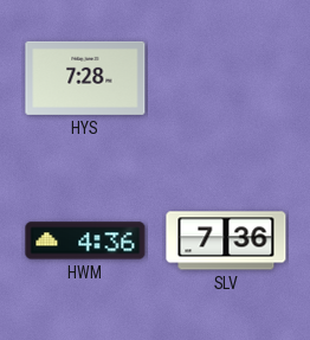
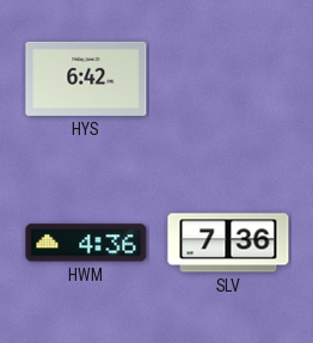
HYS: 7:28 -> 6:42
